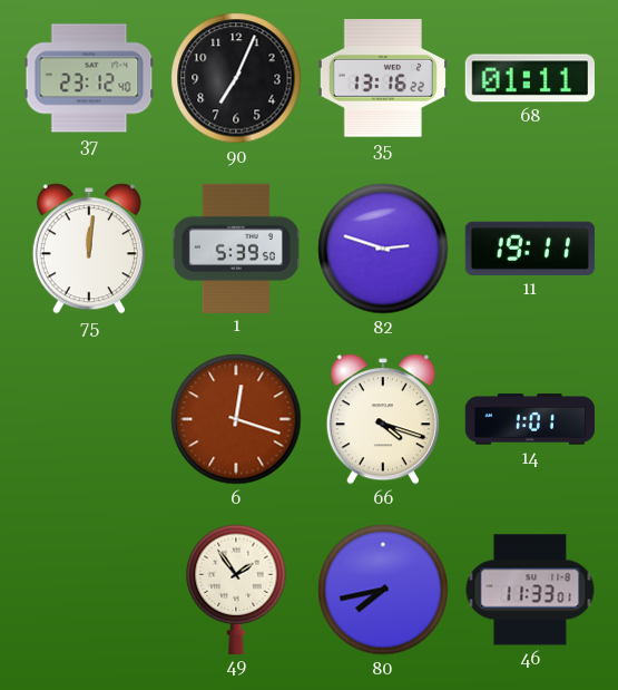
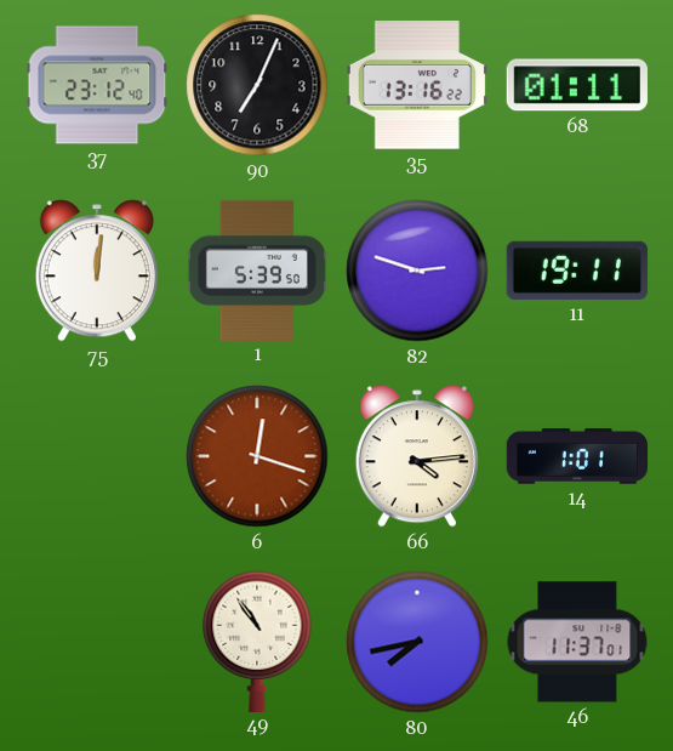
66: 4:18 -> 4:14
49: 1:54 -> 10:54
46: 11:33 -> 11:37
